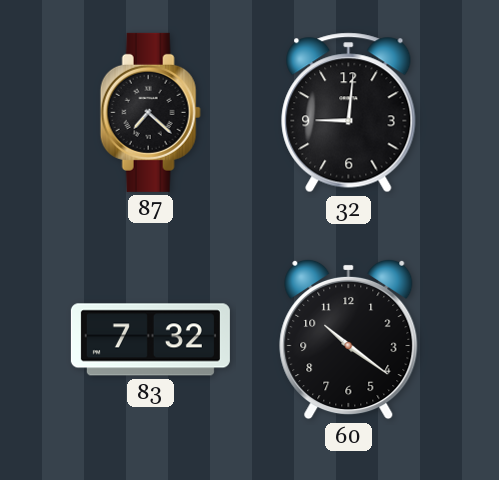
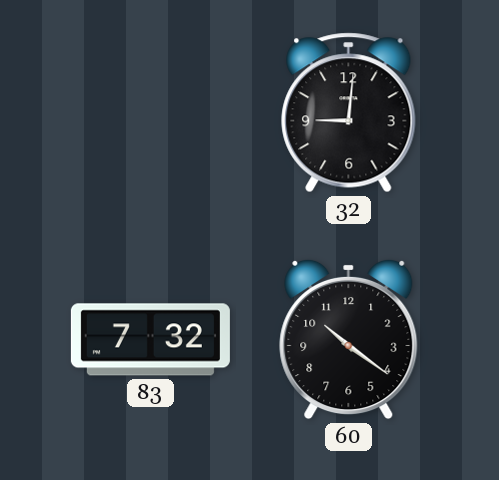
87: 7:22 -> none
